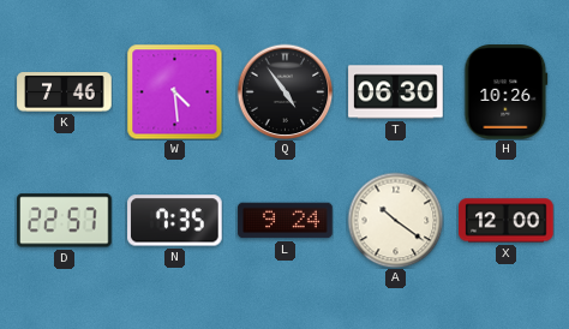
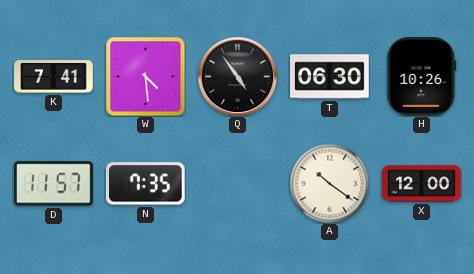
K: 7:46 -> 7:41
D: 22:57 -> 11:57
L: 9:24 -> none
